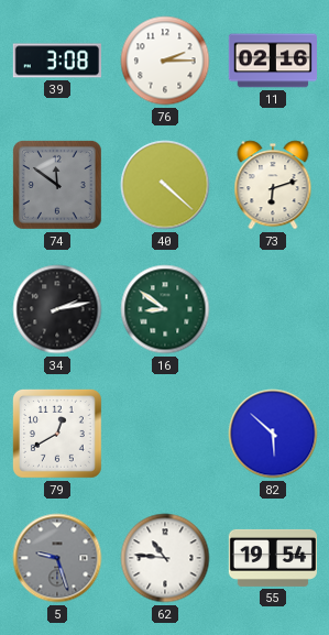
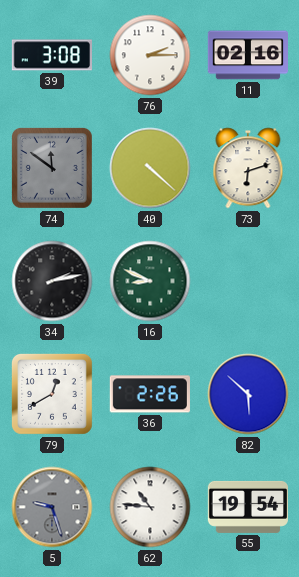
16: 8:51 -> 8:49
36: none -> 2:26
